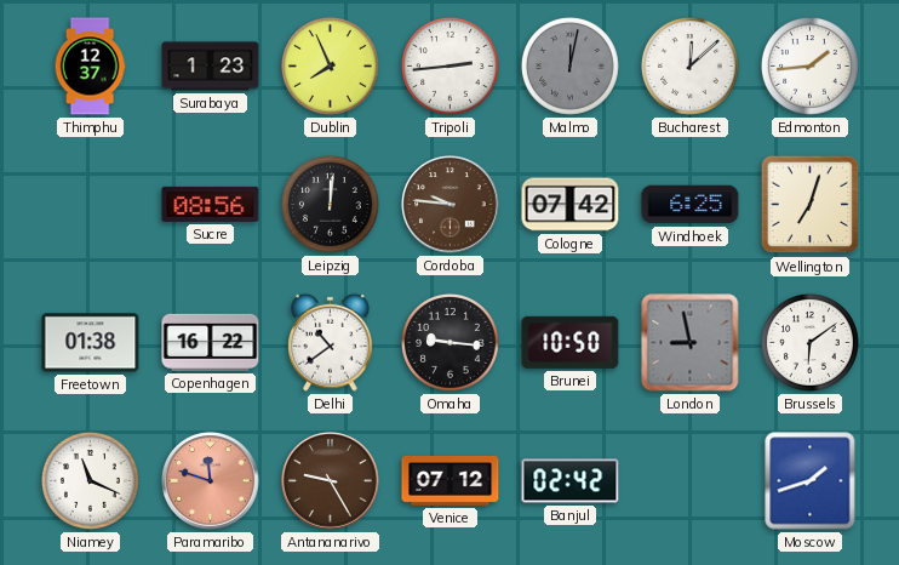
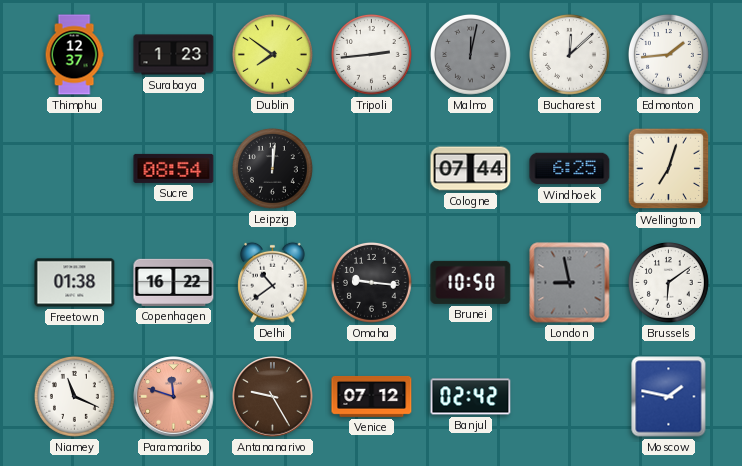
Dublin: 7:56 -> 7:51
Sucre: 08:56 -> 08:54
Cordoba: 9:46 -> none
Cologne: 07:42 -> 07:44
Moscow: 1:42 -> 1:47
